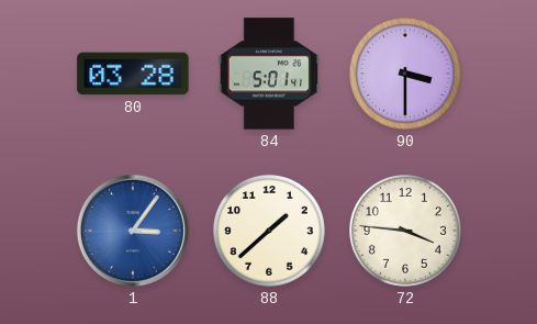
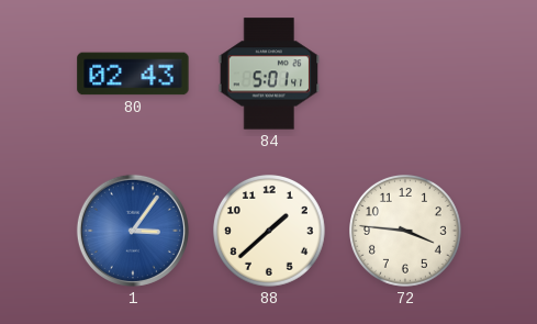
80: 03:28 -> 02:43
90: 3:30 -> none
